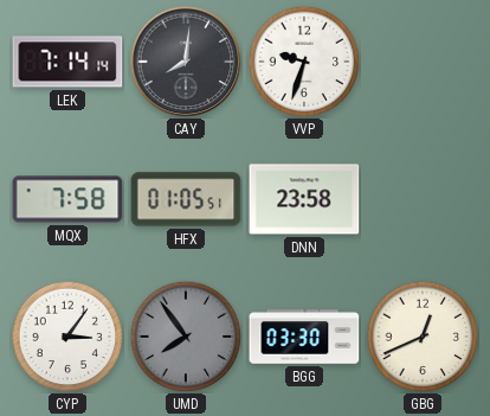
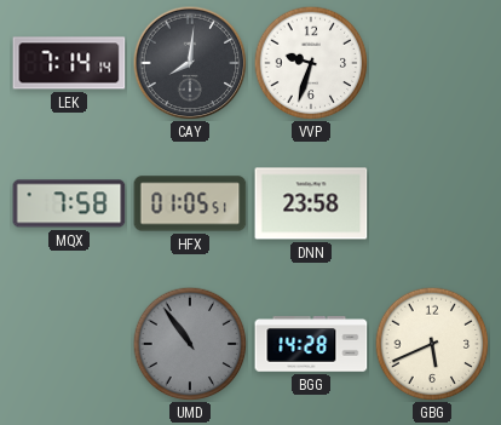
CYP: 3:06 -> none
UMD: 7:54 -> 10:54
BGG: 03:30 -> 14:28
GBG: 12:41 -> 5:41
